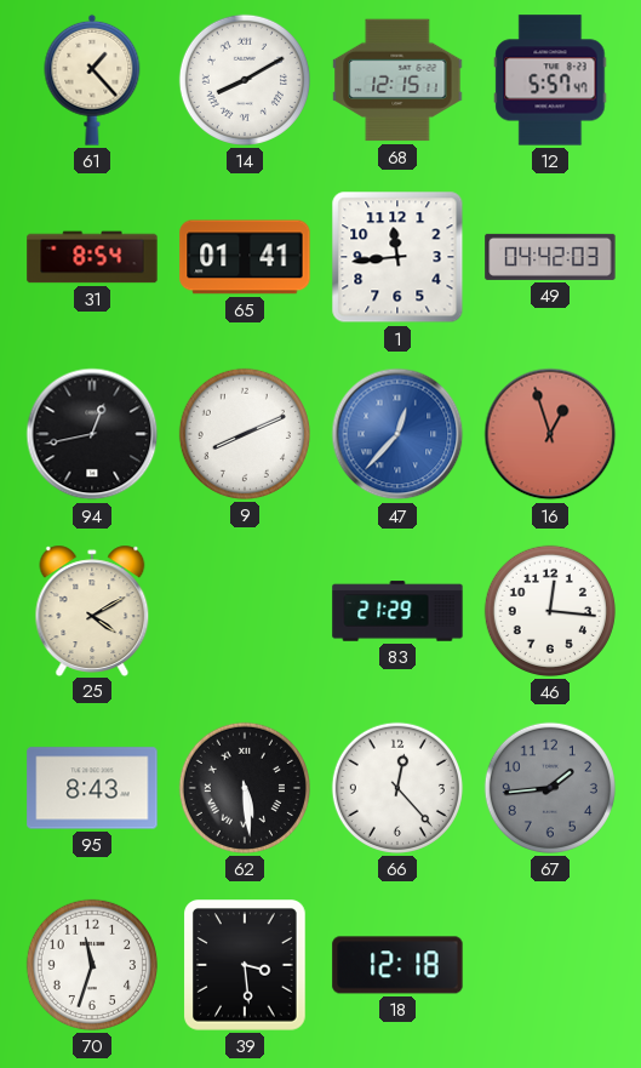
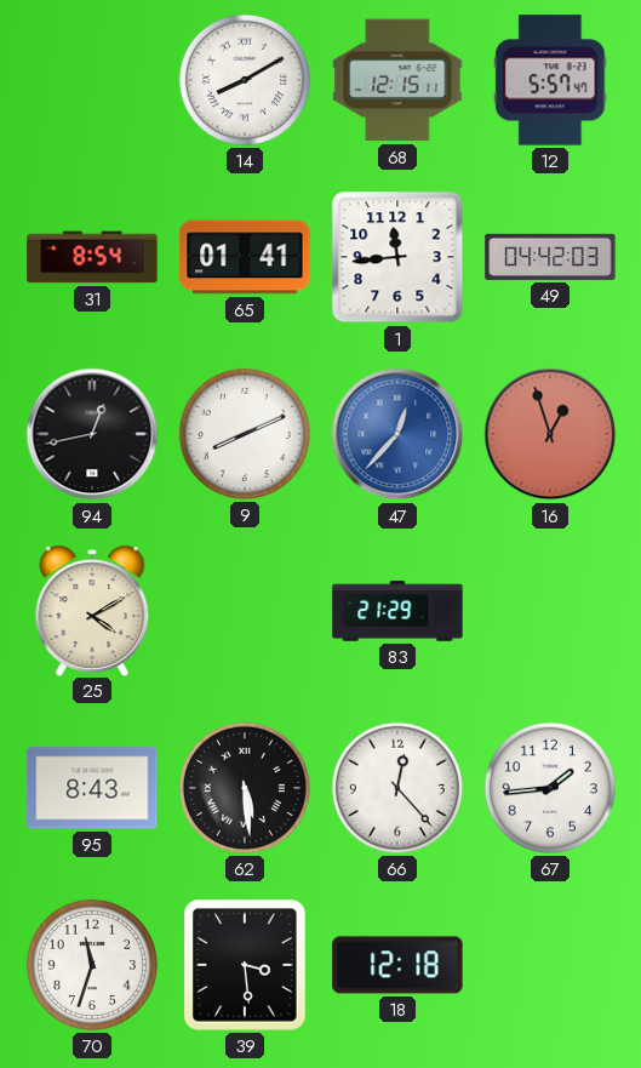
61: 1:23 -> none
46: 12:16 -> none
67 dial: grey -> white
